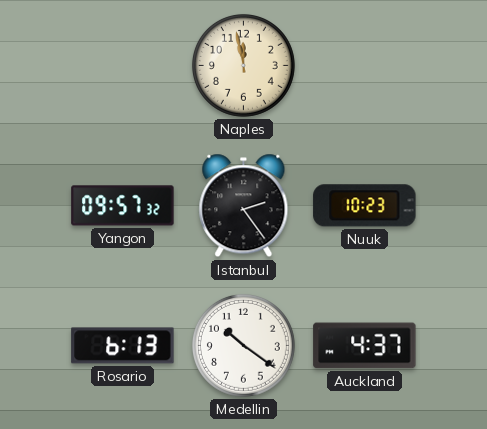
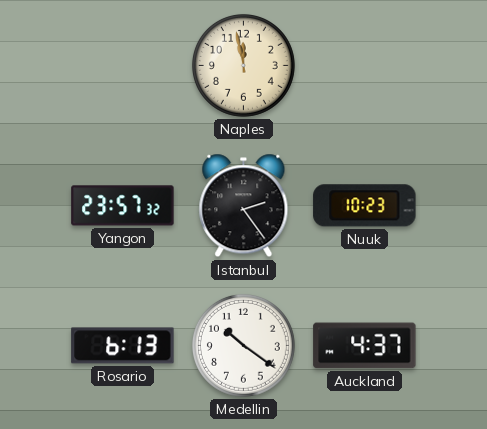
Yangon: 09:57 -> 23:57
